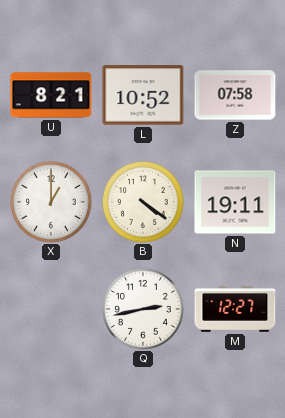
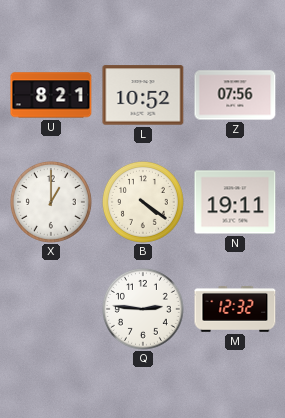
Z: 07:58 -> 07:56
Q: 2:43 -> 2:46
M: 12:27 -> 12:32
